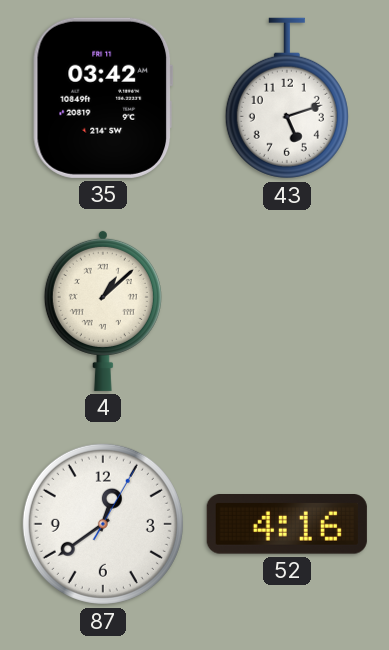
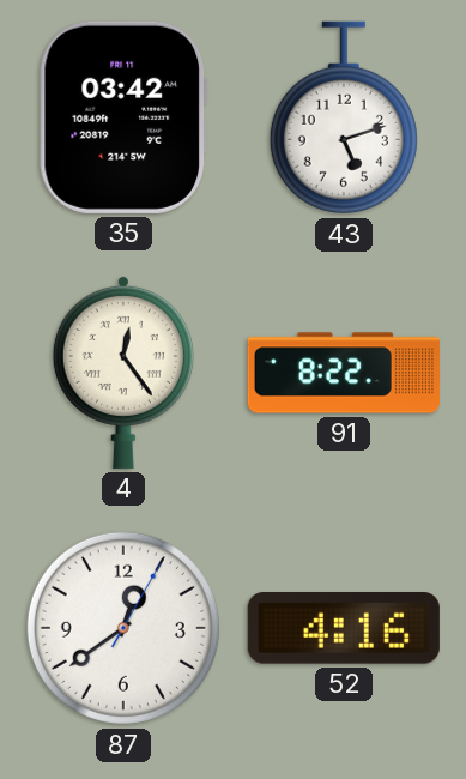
4: 1:08 -> 12:24
91: none -> 8:22
